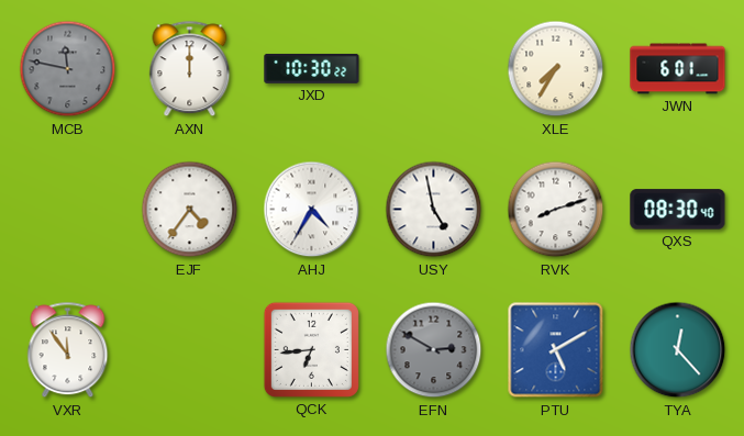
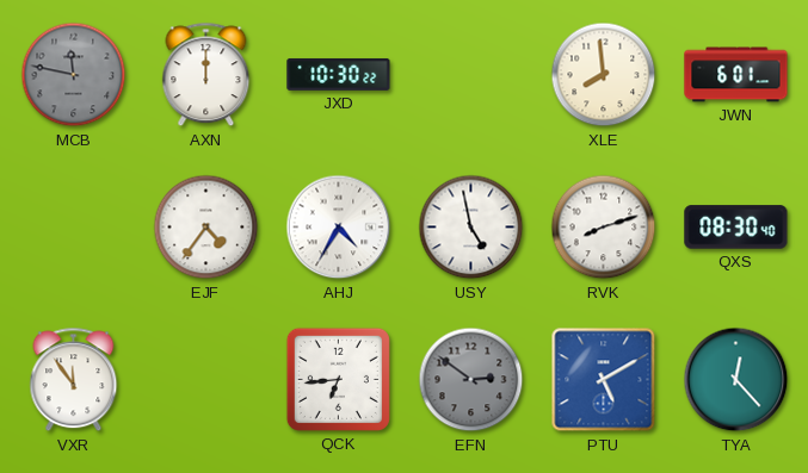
XLE: 7:35 -> 7:59
EFN: 2:50 -> 2:51
